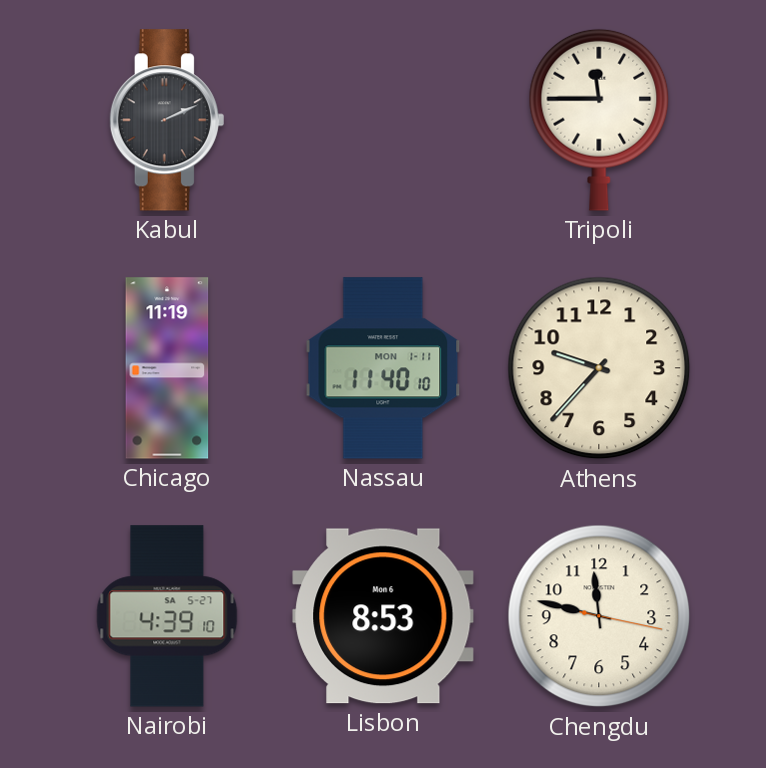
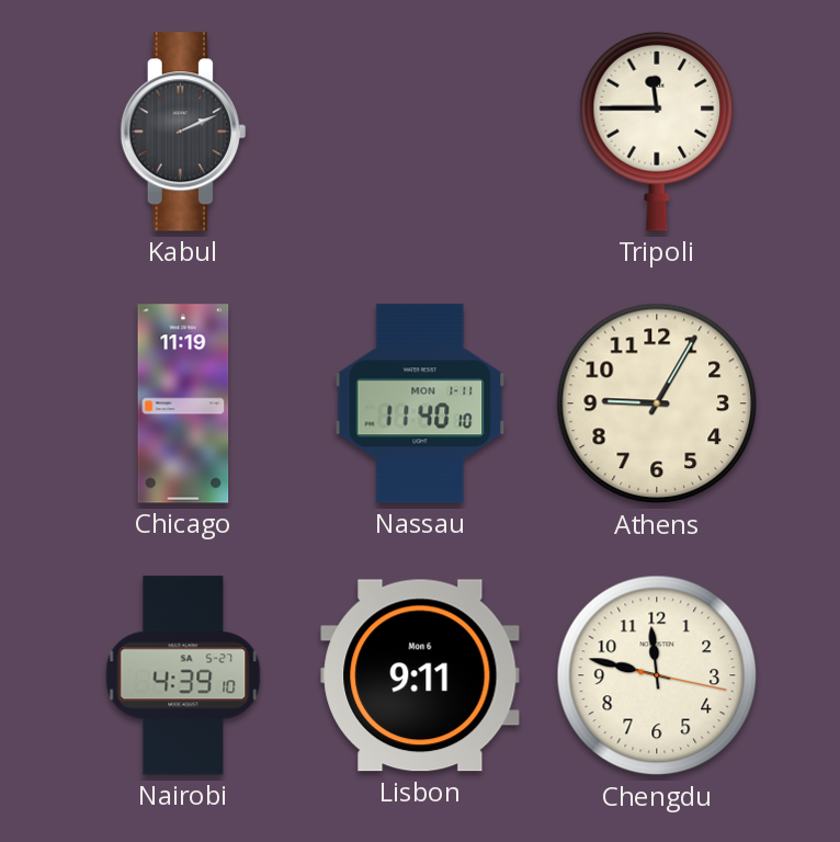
Athens: 9:37 -> 9:05
Lisbon: 8:53 -> 9:11
